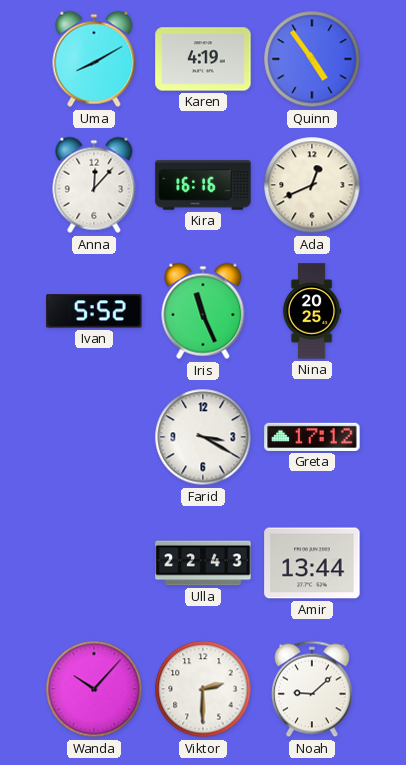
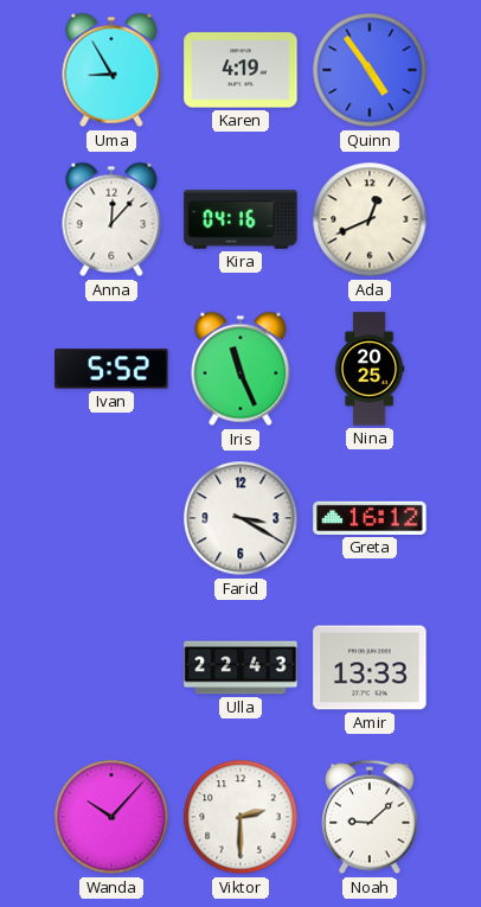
Uma: 8:10 -> 8:55
Kira: 16:16 -> 04:16
Greta: 17:12 -> 16:12
Amir: 13:44 -> 13:33
